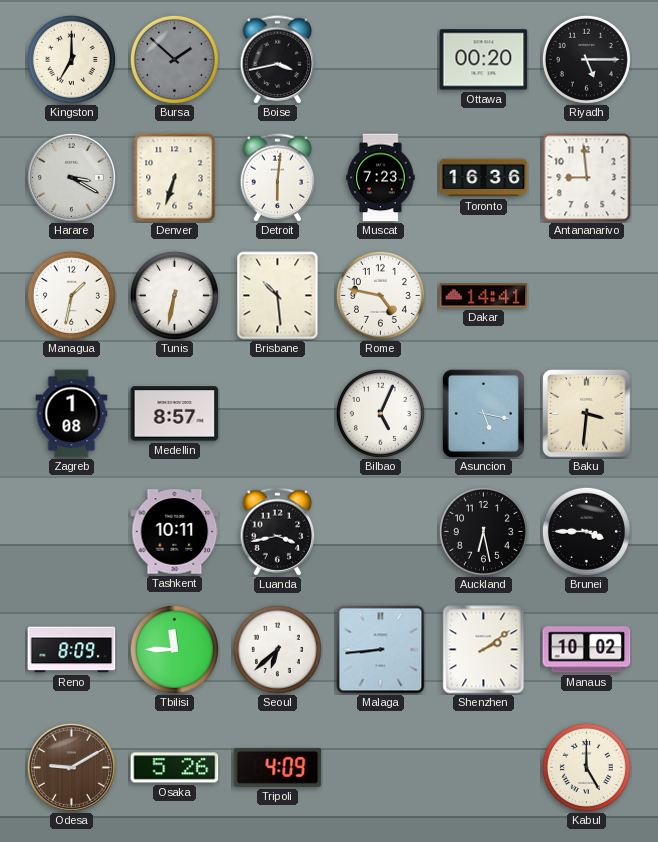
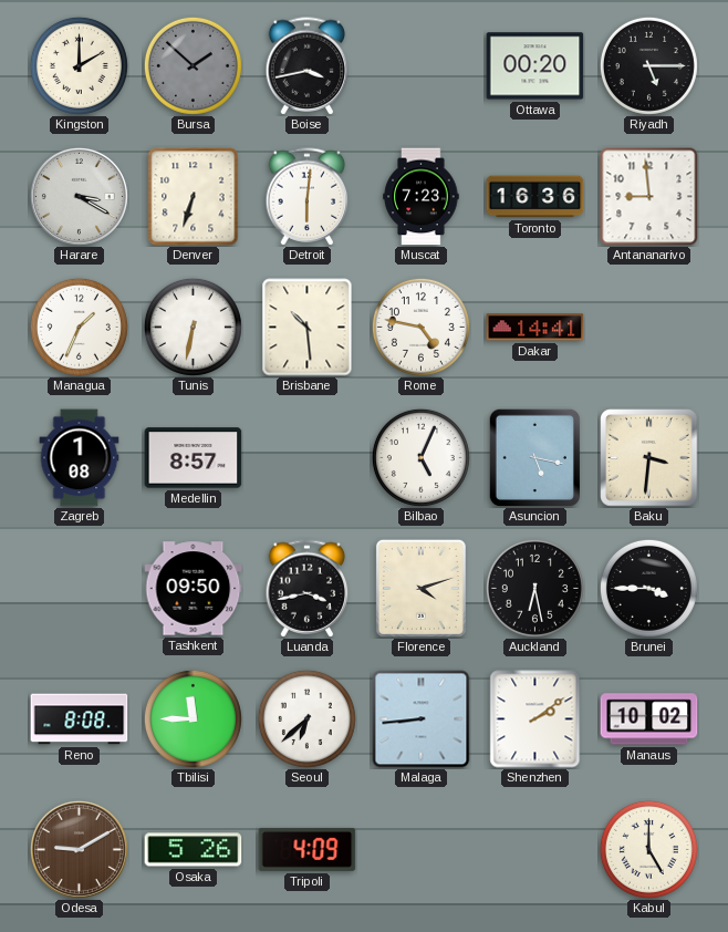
Kingston: 7:00 -> 2:00
Managua: 1:32 -> 1:34
Tashkent: 10:11 -> 09:50
Florence: none -> 4:12
Reno: 8:09 -> 8:08
